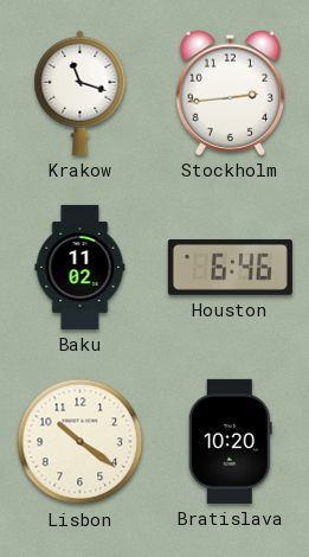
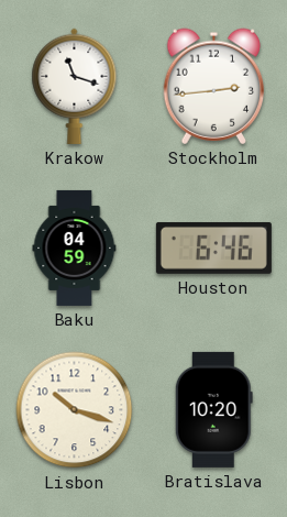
Baku: 11:02 -> 04:59
Lisbon: 10:21 -> 10:18
